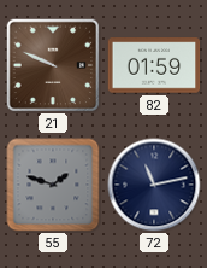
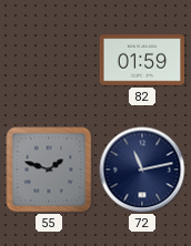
21: 9:49 -> none
